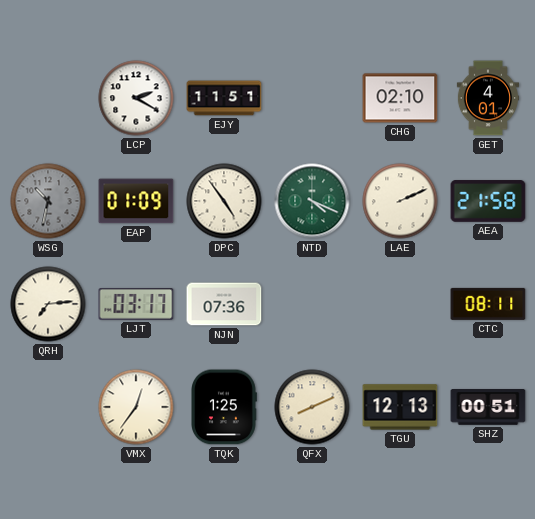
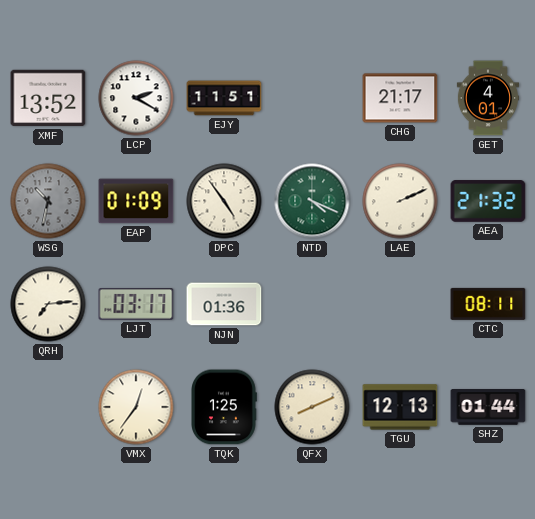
XMF: none -> 13:52
CHG: 02:10 -> 21:17
AEA: 21:58 -> 21:32
NJN: 07:36 -> 01:36
SHZ: 00:51 -> 01:44
